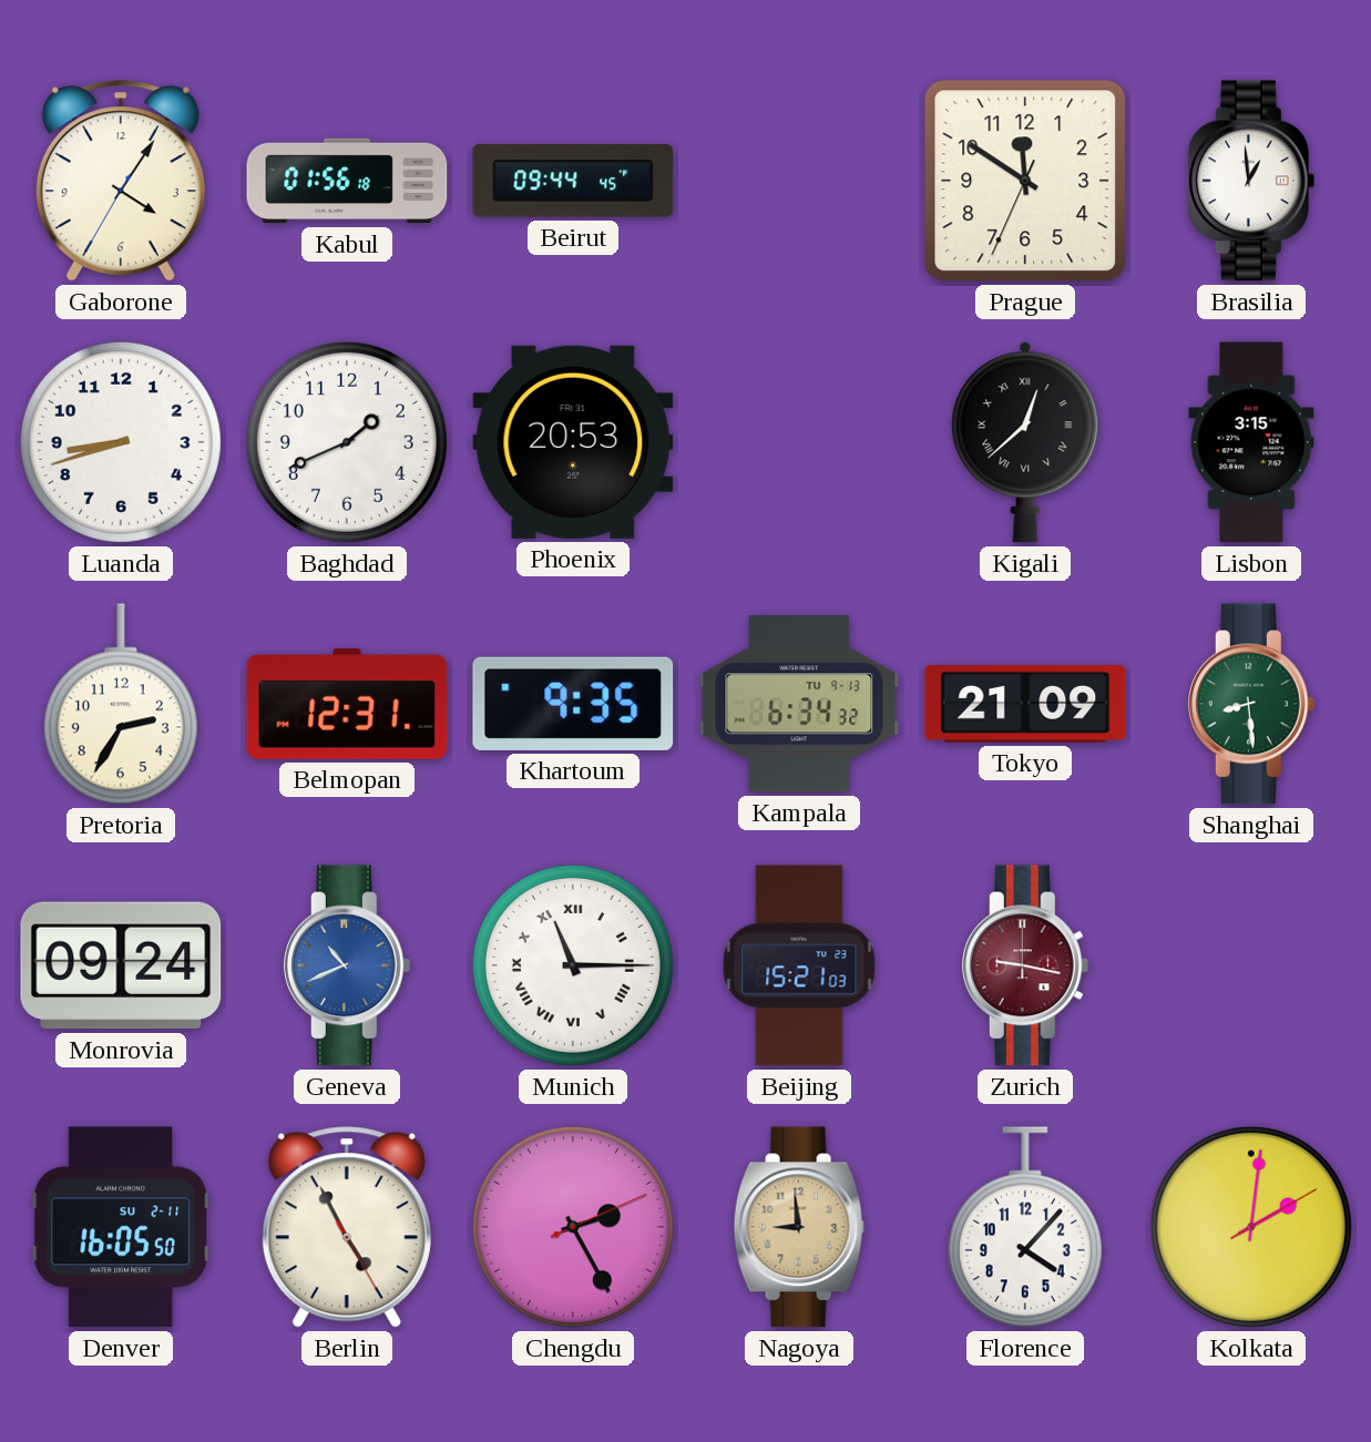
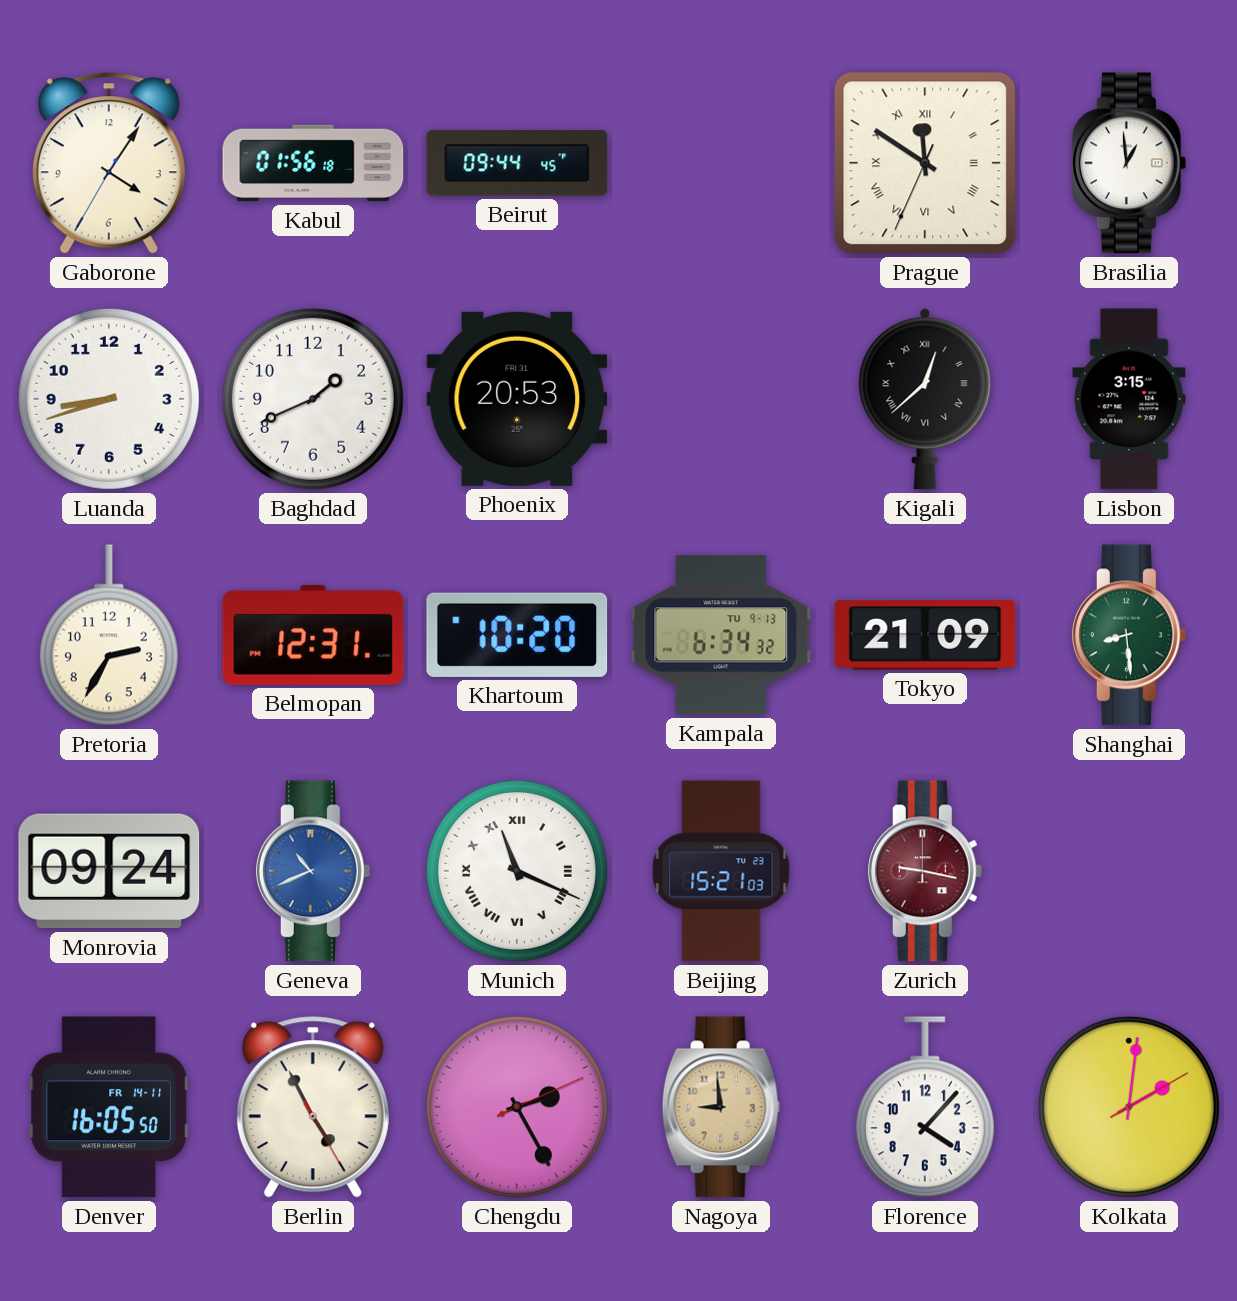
Prague numerals: Arabic -> Roman
Khartoum: 9:35 -> 10:20
Munich: 11:15 -> 11:19
Denver date: SU 2-11 -> FR 14-11
